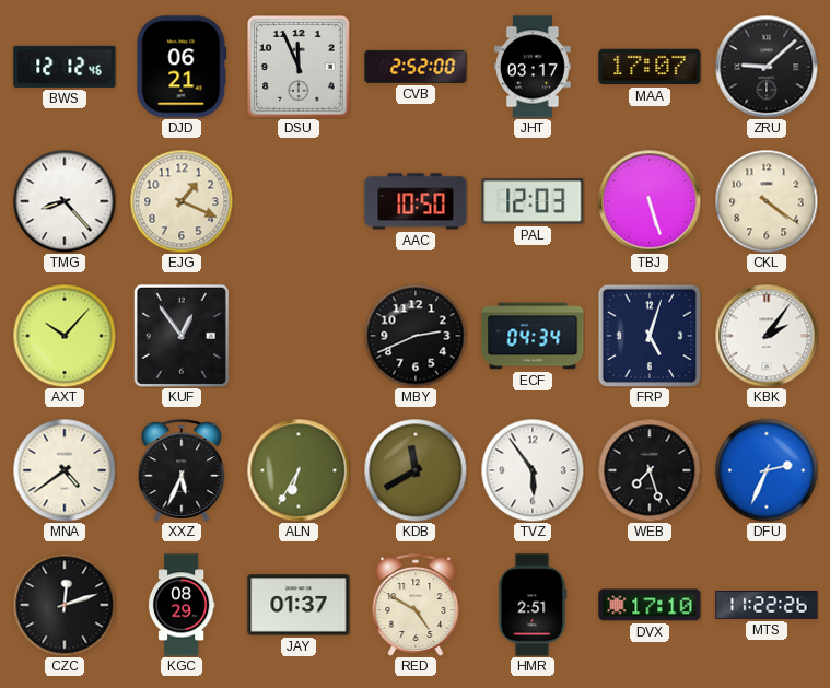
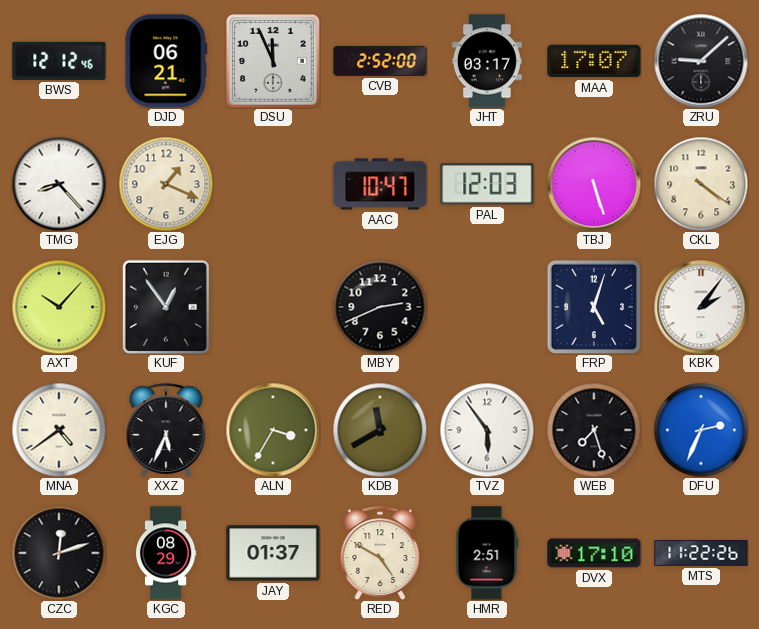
AAC: 10:50 -> 10:47
ECF: 04:34 -> none
ALN: 6:35 -> 3:35
